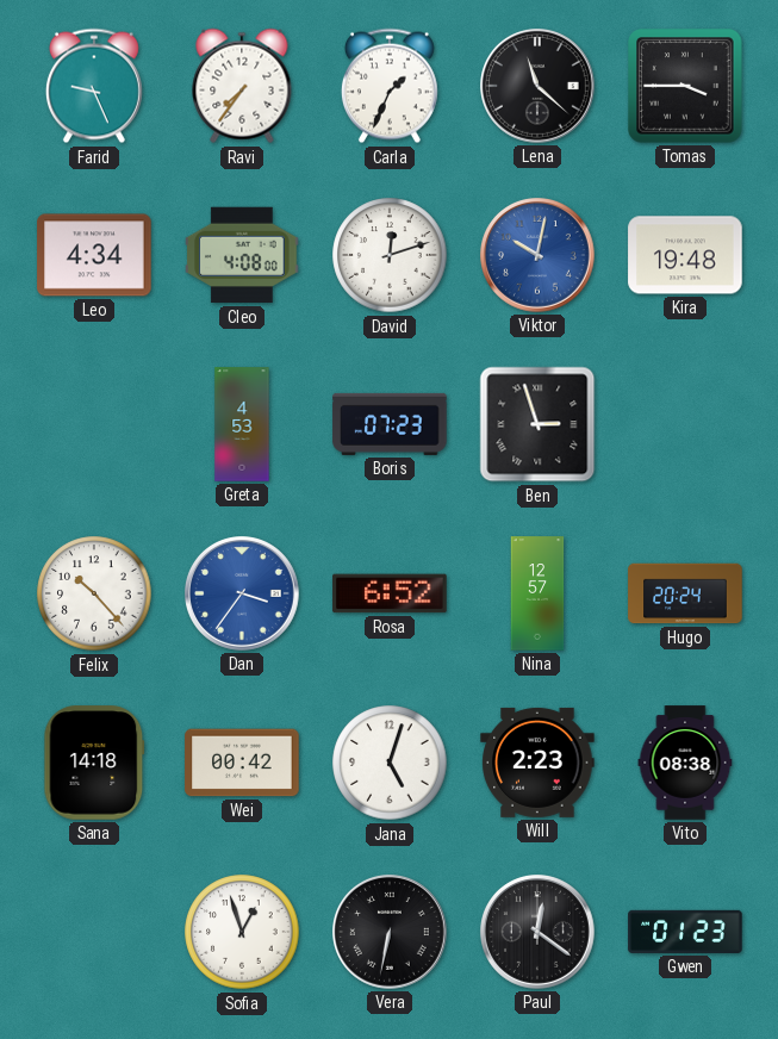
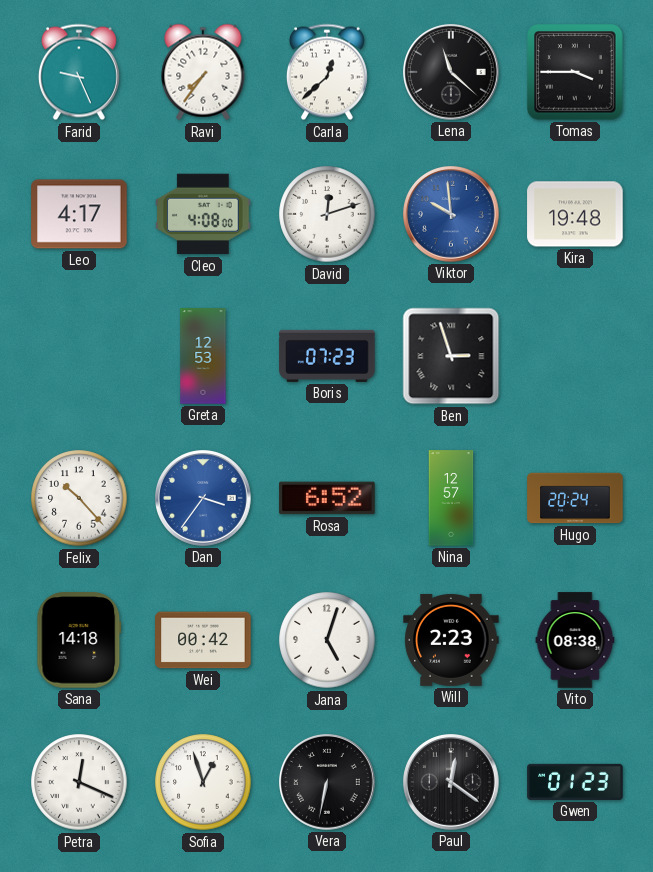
Carla: 1:34 -> 12:38
Leo: 4:34 -> 4:17
Viktor: 10:02 -> 9:59
Greta: 4:53 -> 12:53
Petra: none -> 12:19
